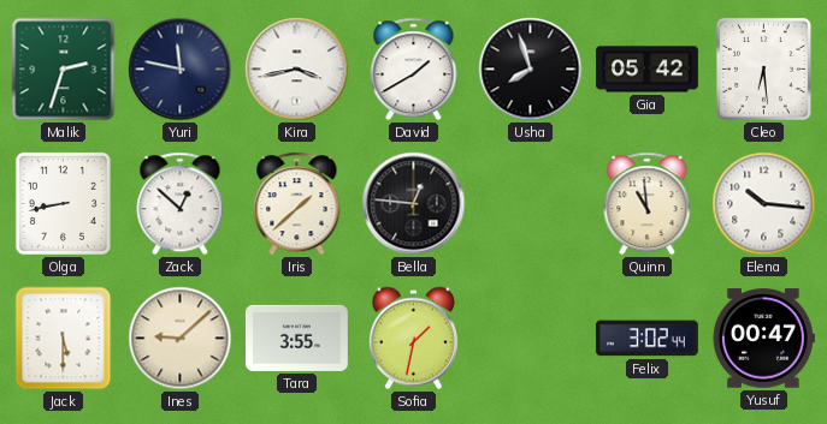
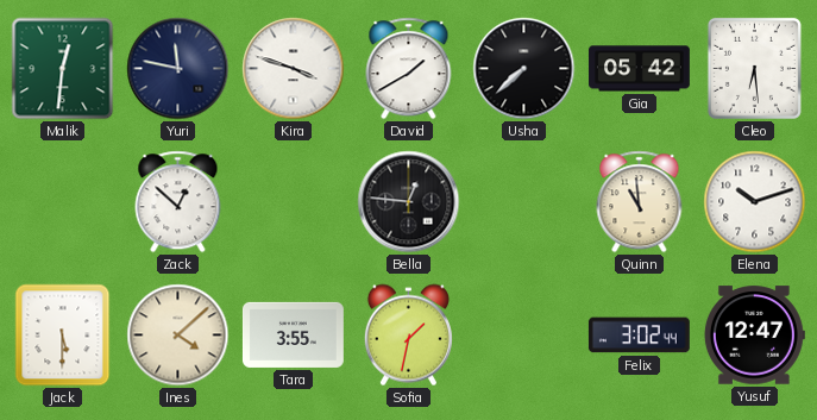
Malik: 2:33 -> 12:31
Kira: 3:43 -> 3:48
Usha: 7:57 -> 7:38
Olga: 8:43 -> none
Iris: 1:38 -> none
Elena: 10:16 -> 10:12
Ines: 9:08 -> 4:08
Yusuf: 00:47 -> 12:47
